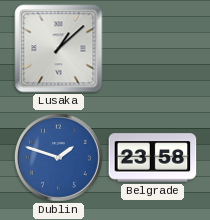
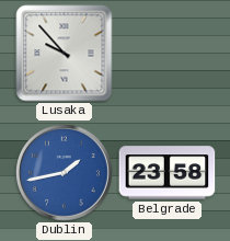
Lusaka: 1:08 -> 9:53
Dublin: 1:48 -> 1:43
